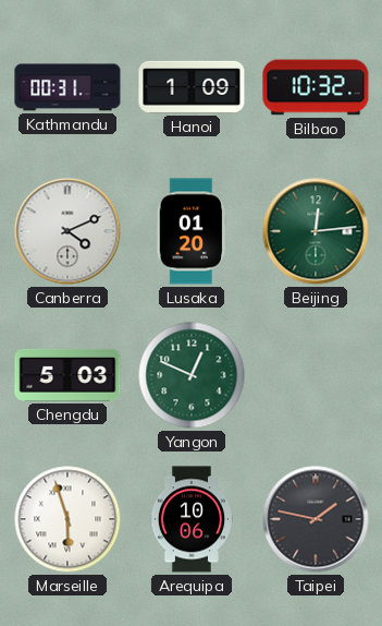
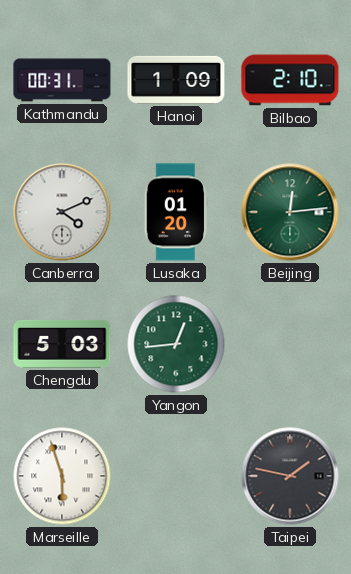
Bilbao: 10:32 -> 2:10
Yangon: 12:49 -> 12:44
Arequipa: 10:06 -> none
